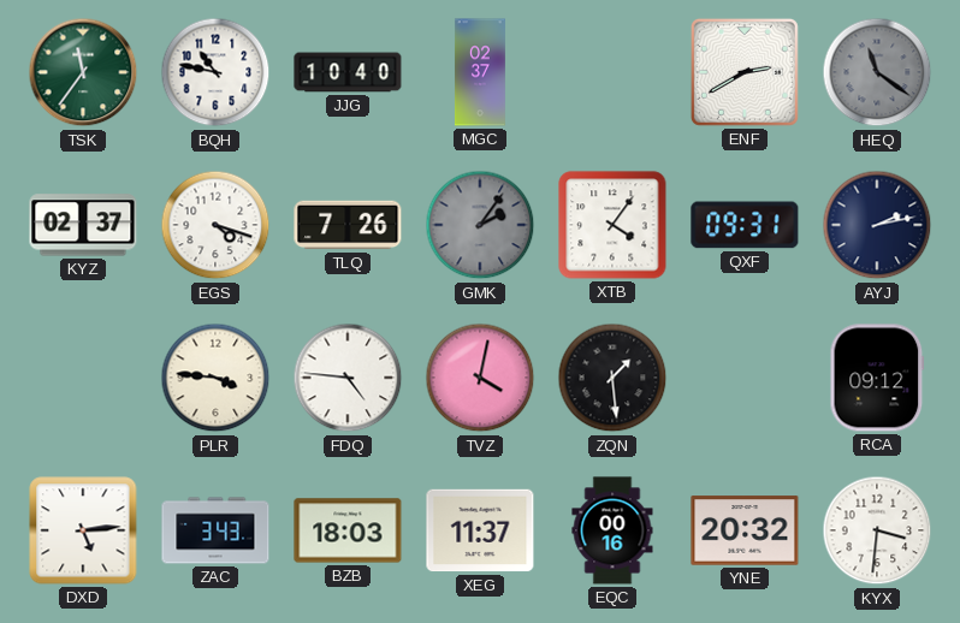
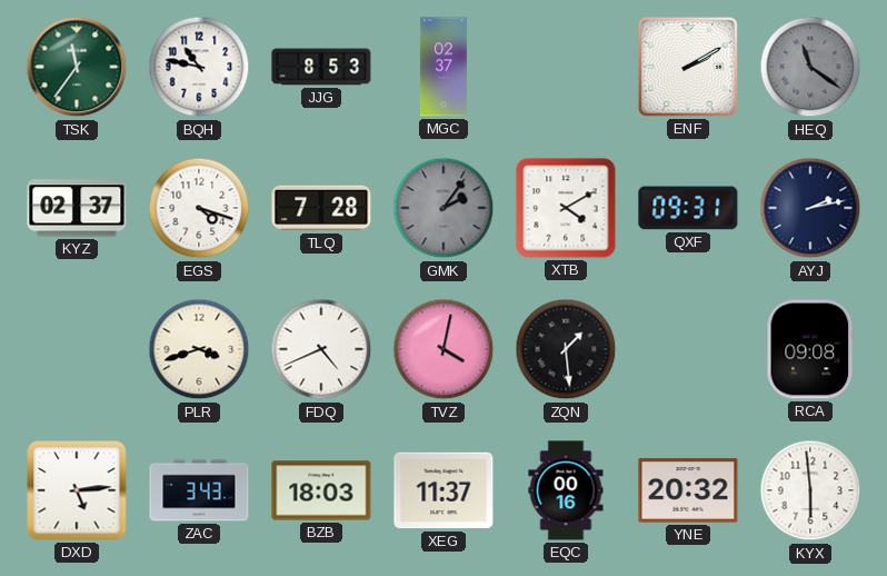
JJG: 10:40 -> 8:53
ENF: 2:40 -> 2:10
TLQ: 7:26 -> 7:28
XTB: 4:06 -> 4:10
PLR: 3:46 -> 3:42
FDQ: 4:46 -> 4:41
RCA: 09:12 -> 09:08
KYX: 3:31 -> 5:59
